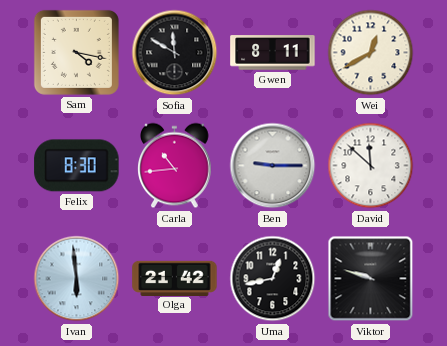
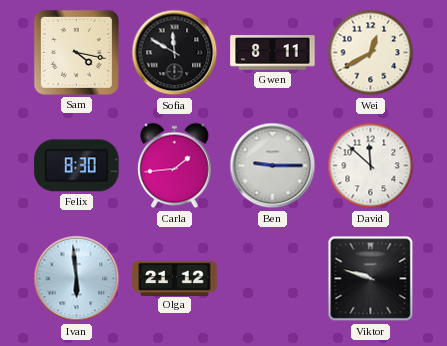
Carla: 10:44 -> 1:44
Olga: 21:42 -> 21:12
Uma: 12:43 -> none
